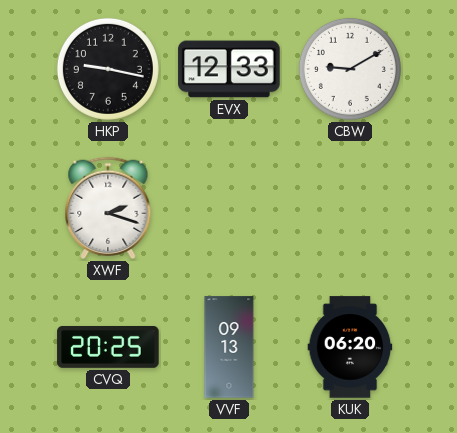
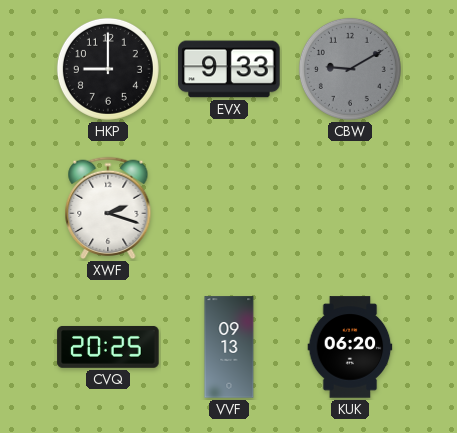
HKP: 9:17 -> 9:00
EVX: 12:33 -> 9:33
CBW dial: white -> grey
